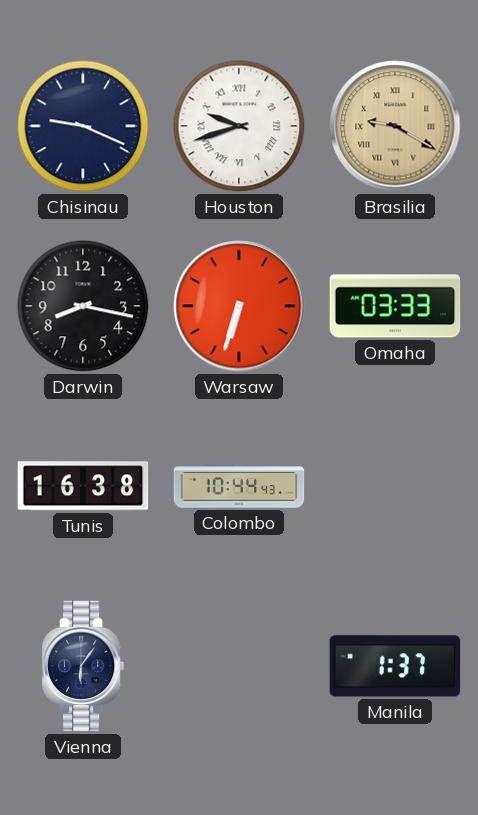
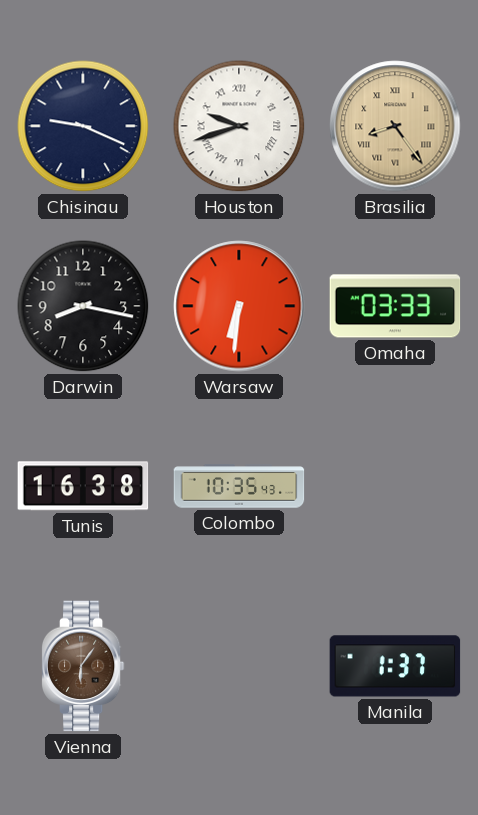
Brasilia: 9:20 -> 8:24
Warsaw: 6:33 -> 6:31
Colombo: 10:44 -> 10:35
Vienna dial: navy -> brown
